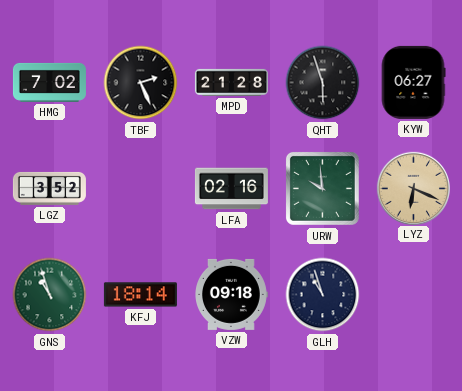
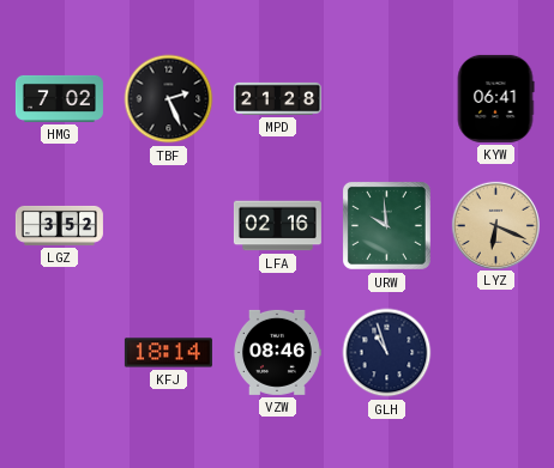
QHT: 5:57 -> none
KYW: 06:27 -> 06:41
GNS: 10:57 -> none
VZW: 09:18 -> 08:46
